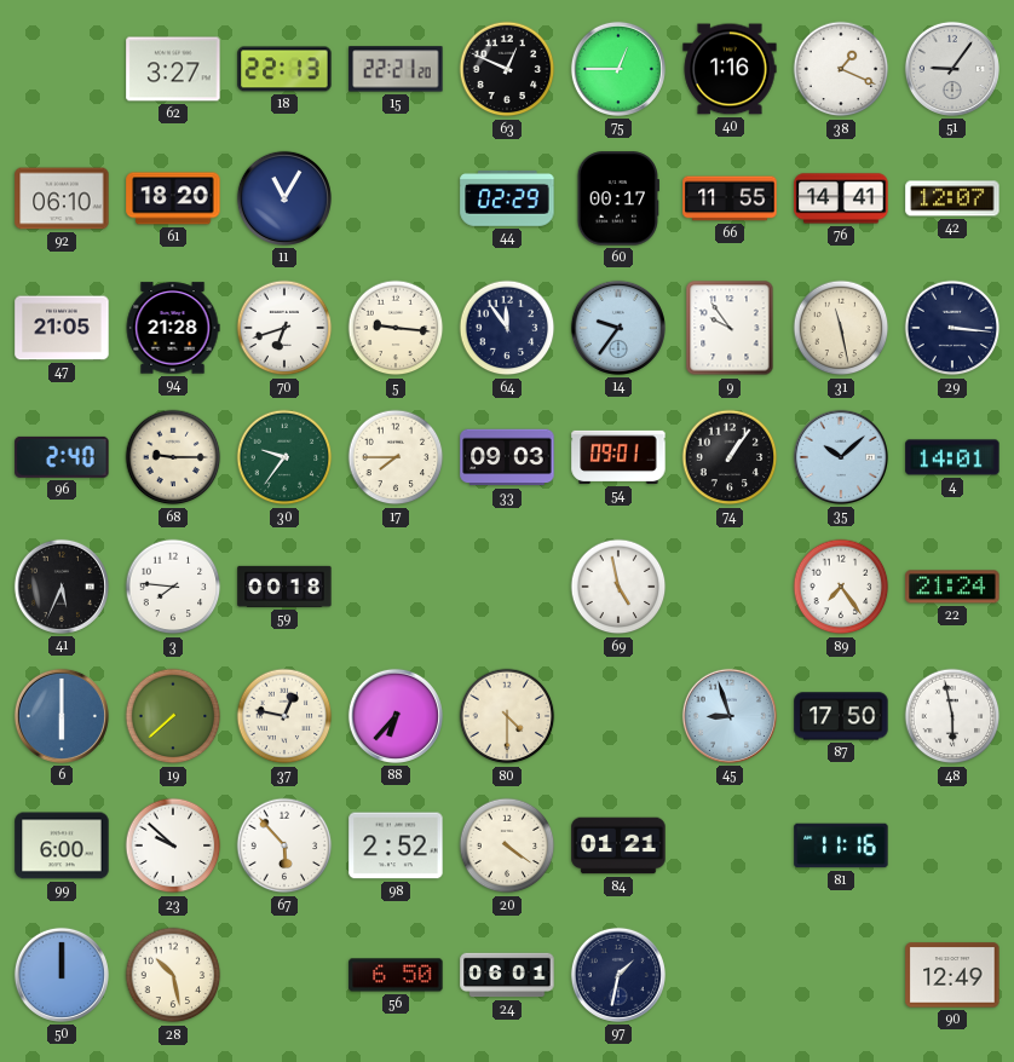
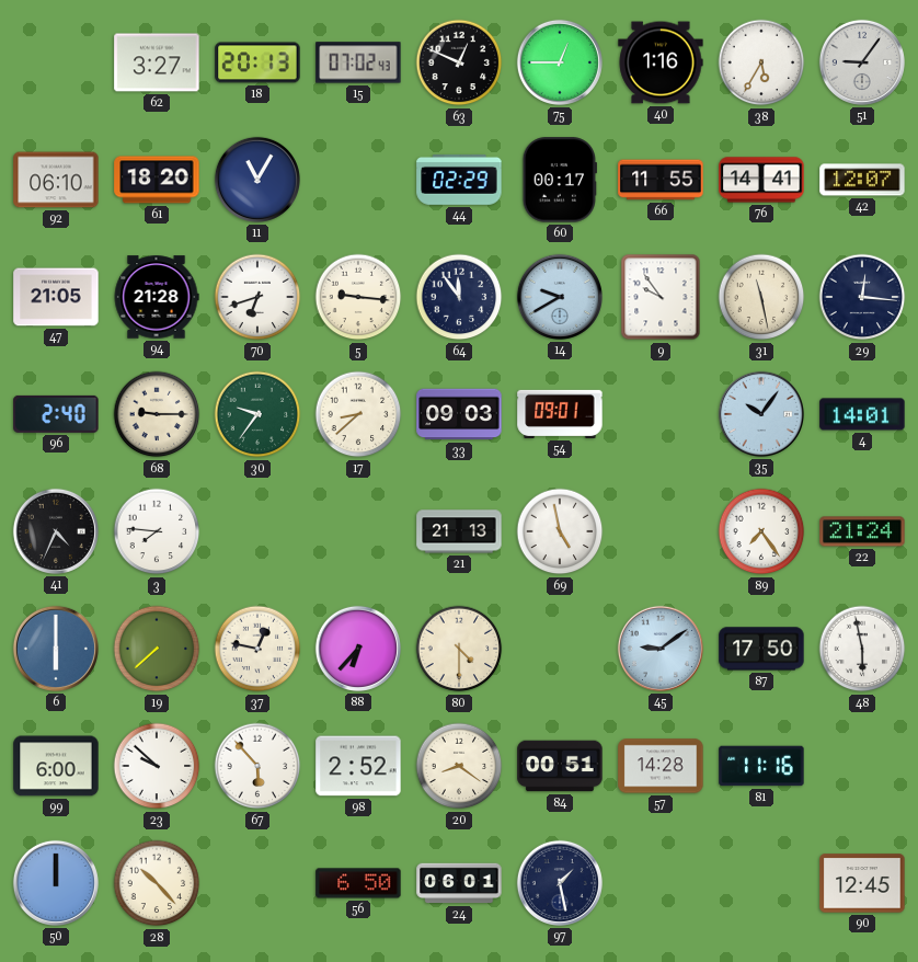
18: 22:13 -> 20:13
15: 22:21 -> 07:02
38: 1:19 -> 5:35
14: 9:36 -> 9:40
29: 3:16 -> 12:16
17: 7:45 -> 8:38
74: 1:06 -> none
35: 10:08 -> 10:06
41: 5:34 -> 4:34
59: 00:18 -> none
21: none -> 21:13
45: 8:57 -> 9:09
20: 4:21 -> 8:21
84: 01:21 -> 00:51
57: none -> 14:28
28: 10:28 -> 10:23
97: 1:32 -> 1:28
90: 12:49 -> 12:45
